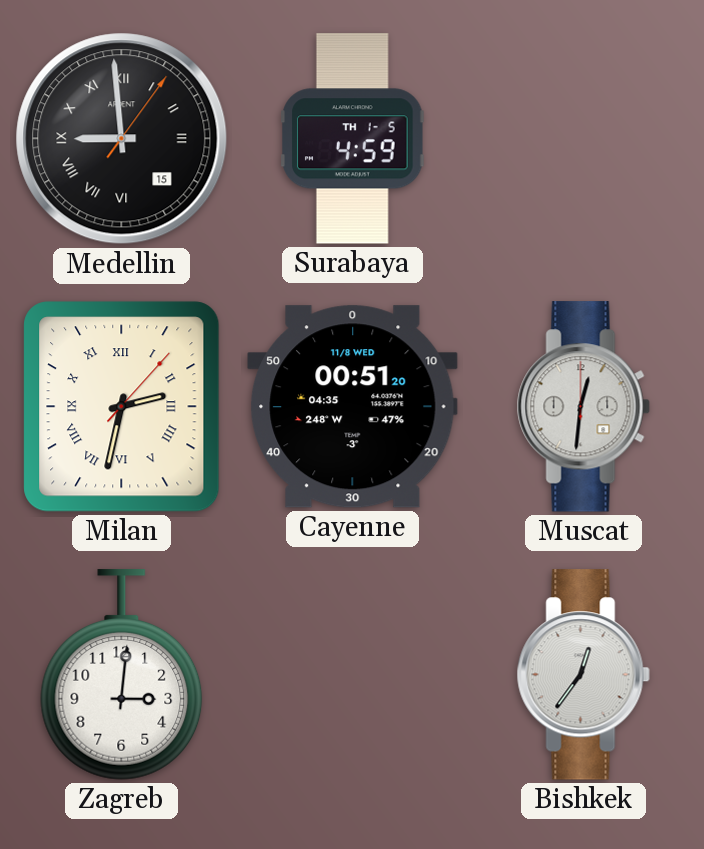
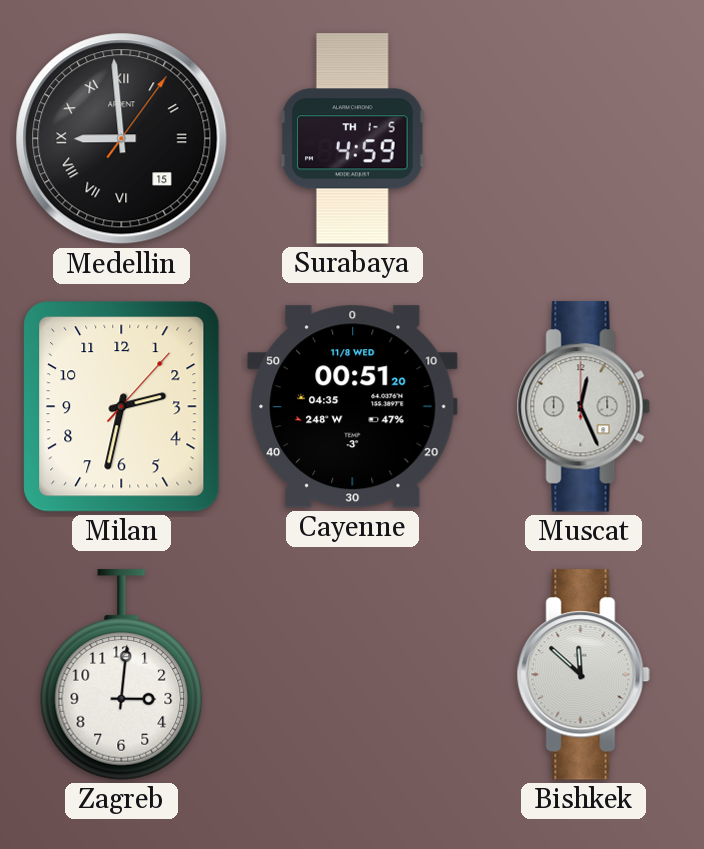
Milan numerals: Roman -> Arabic
Muscat: 12:31 -> 12:26
Bishkek: 12:36 -> 11:52
